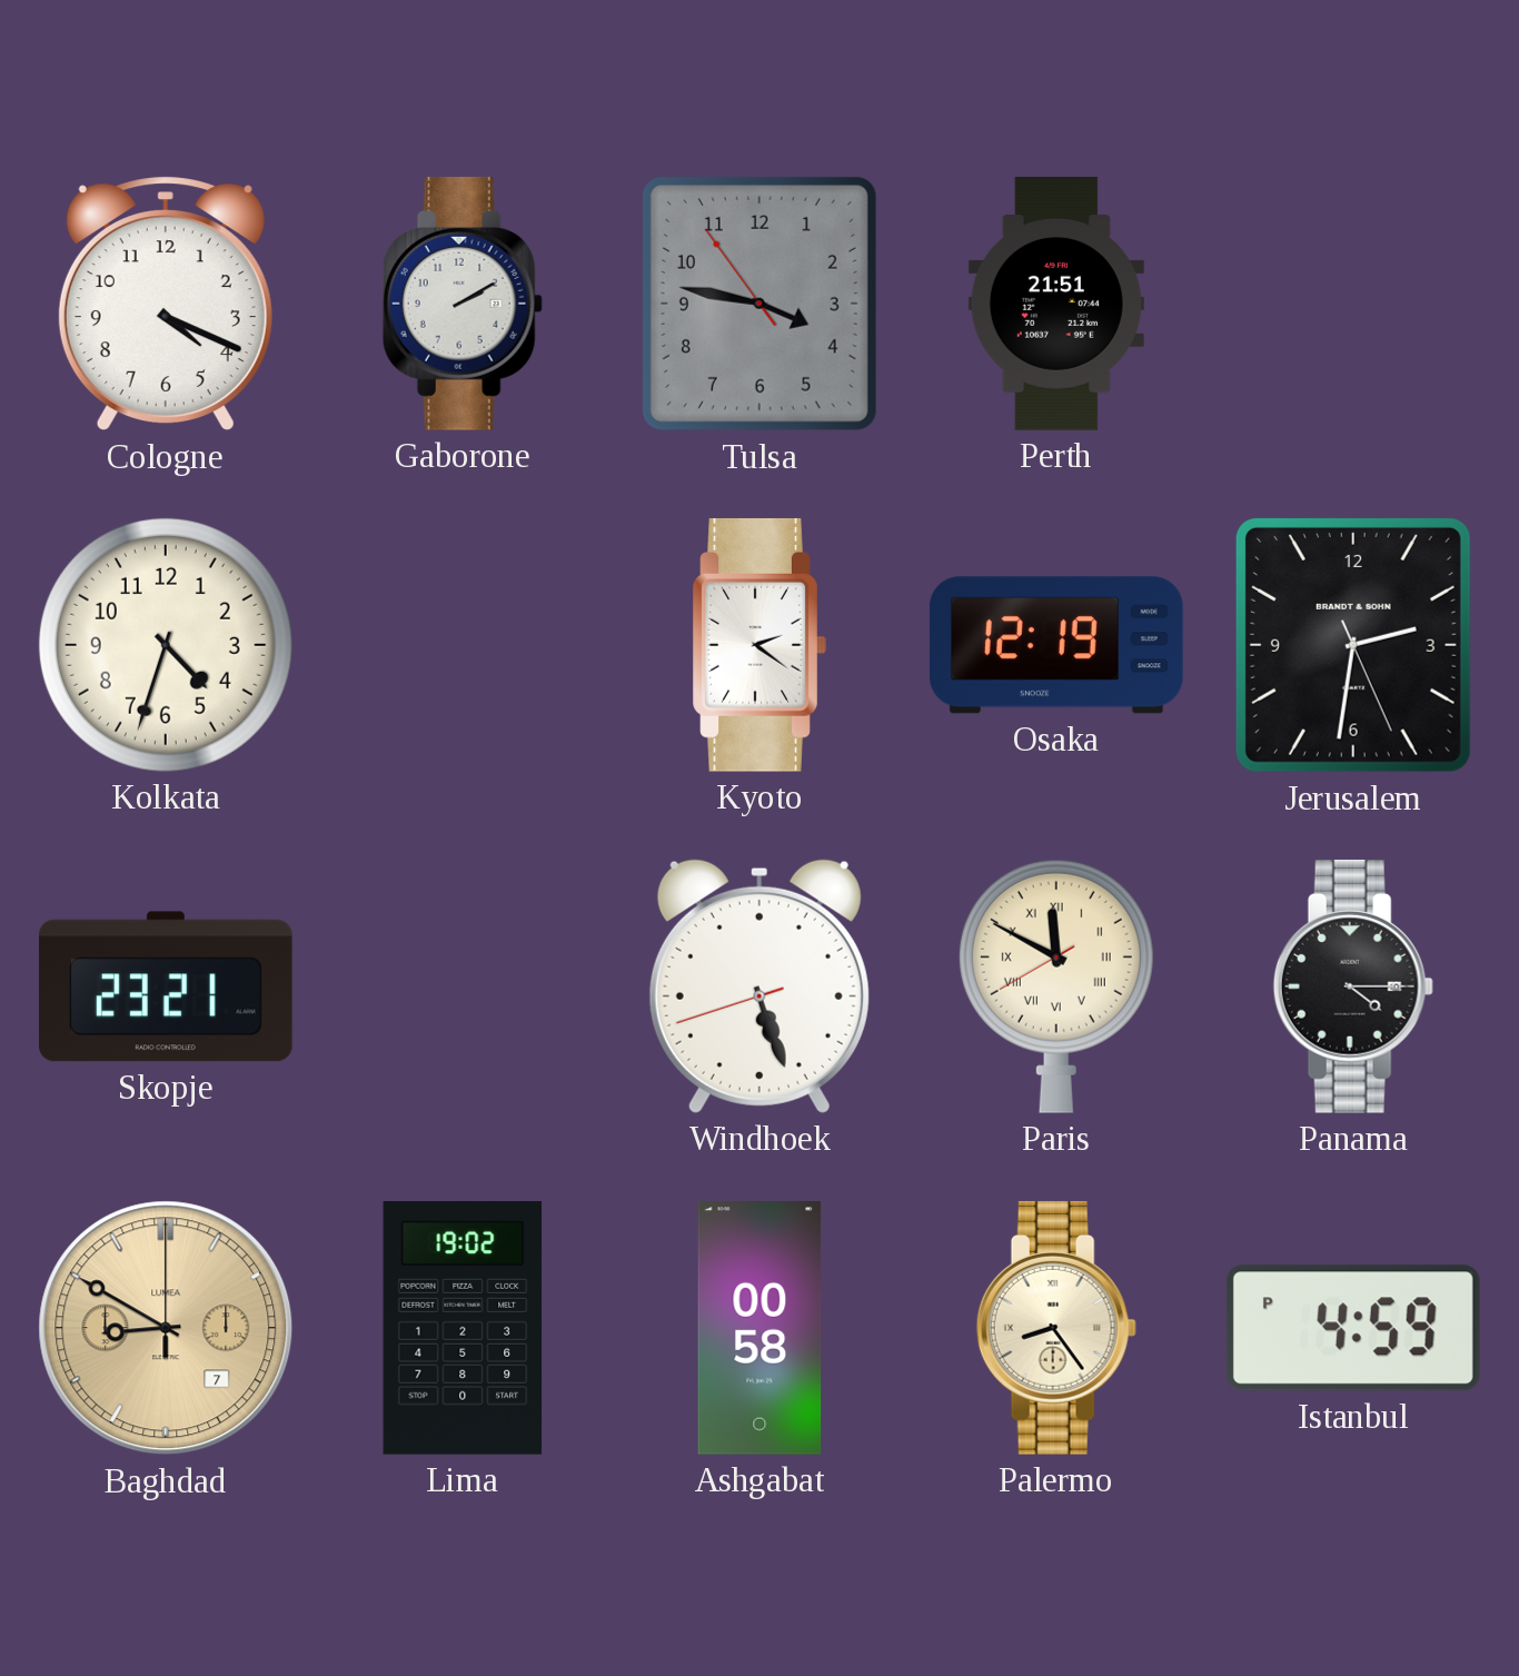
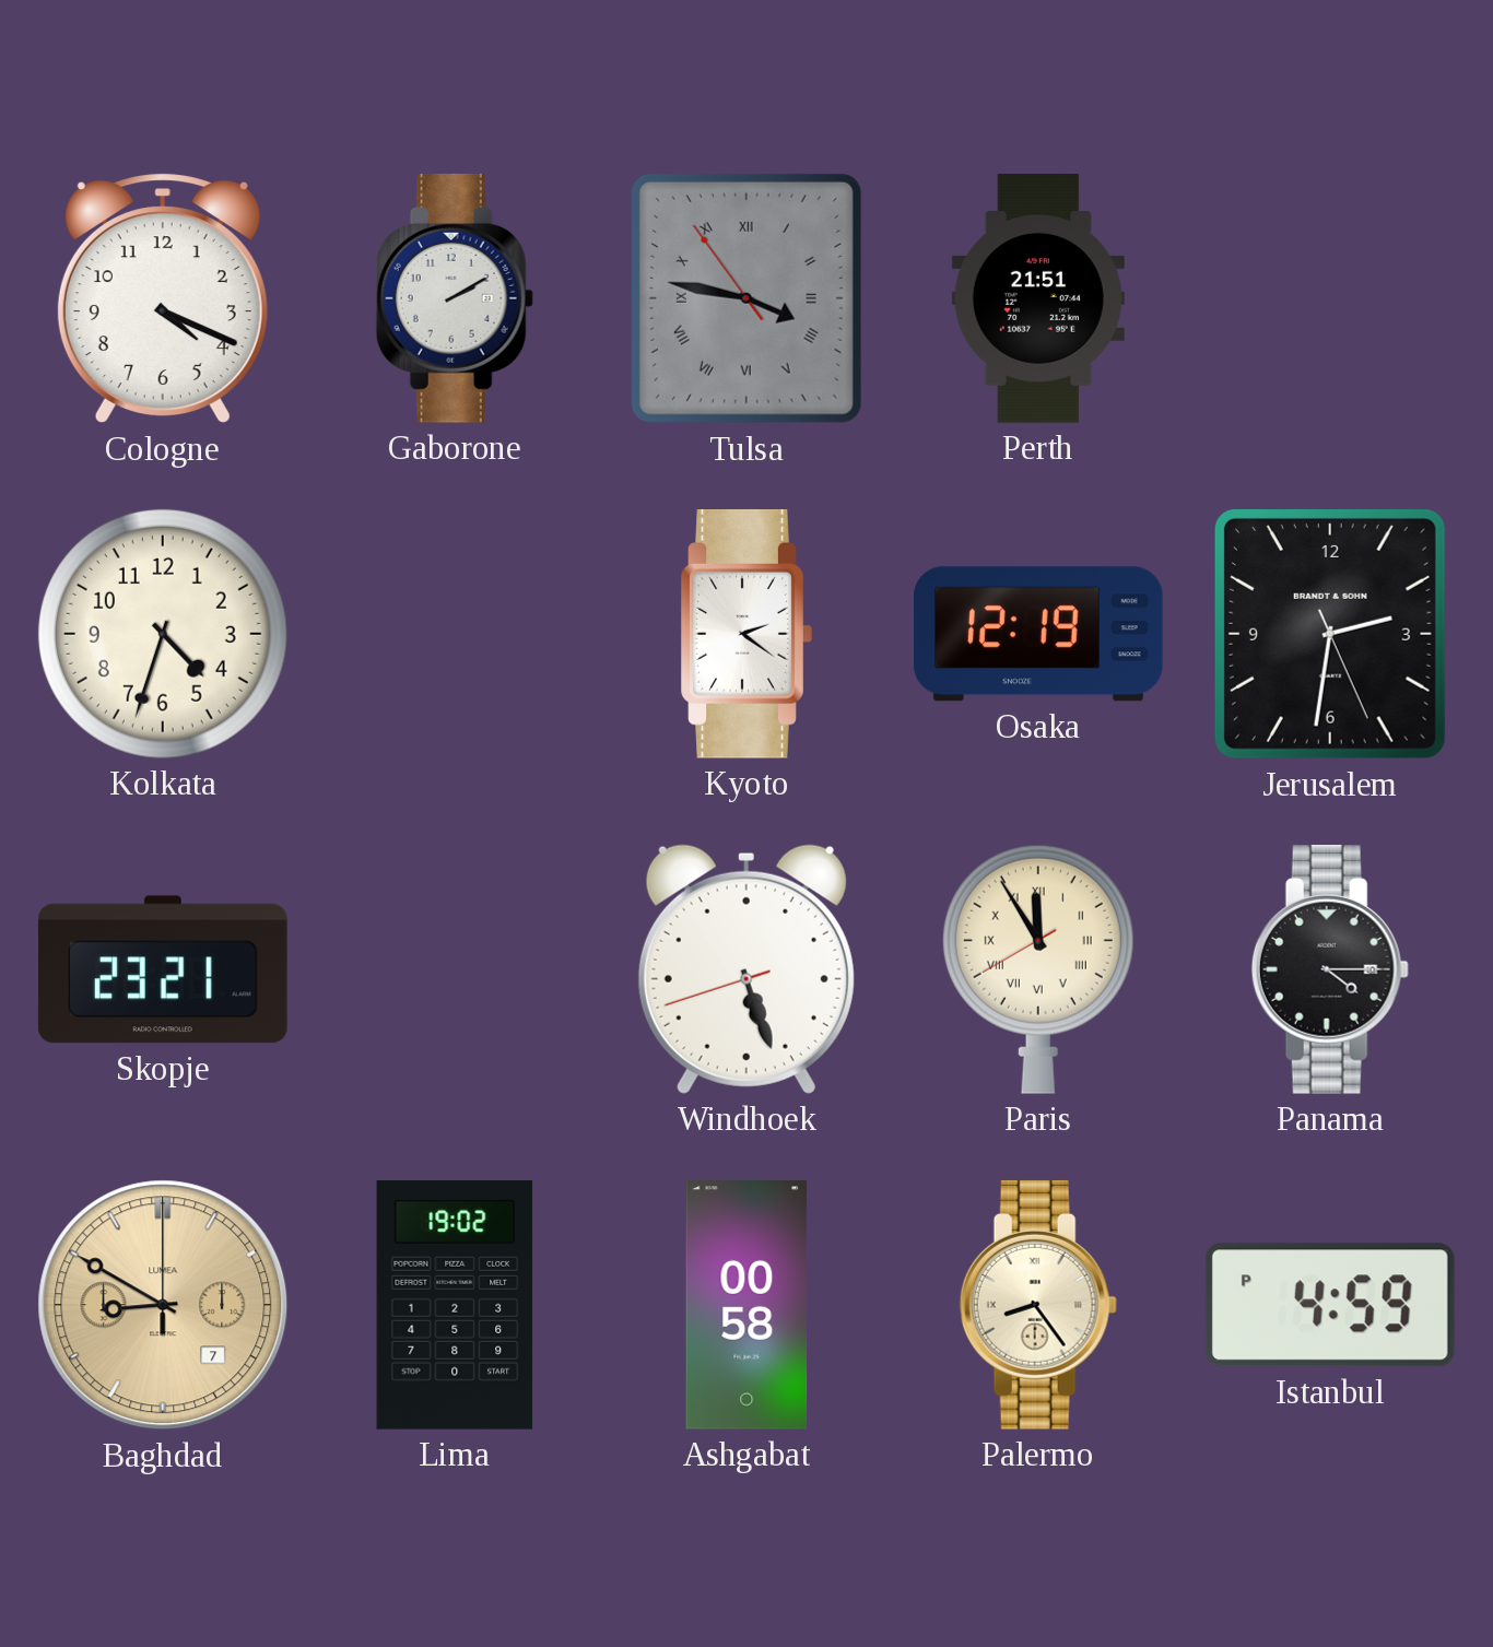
Tulsa numerals: Arabic -> Roman
Paris: 11:49 -> 11:54
